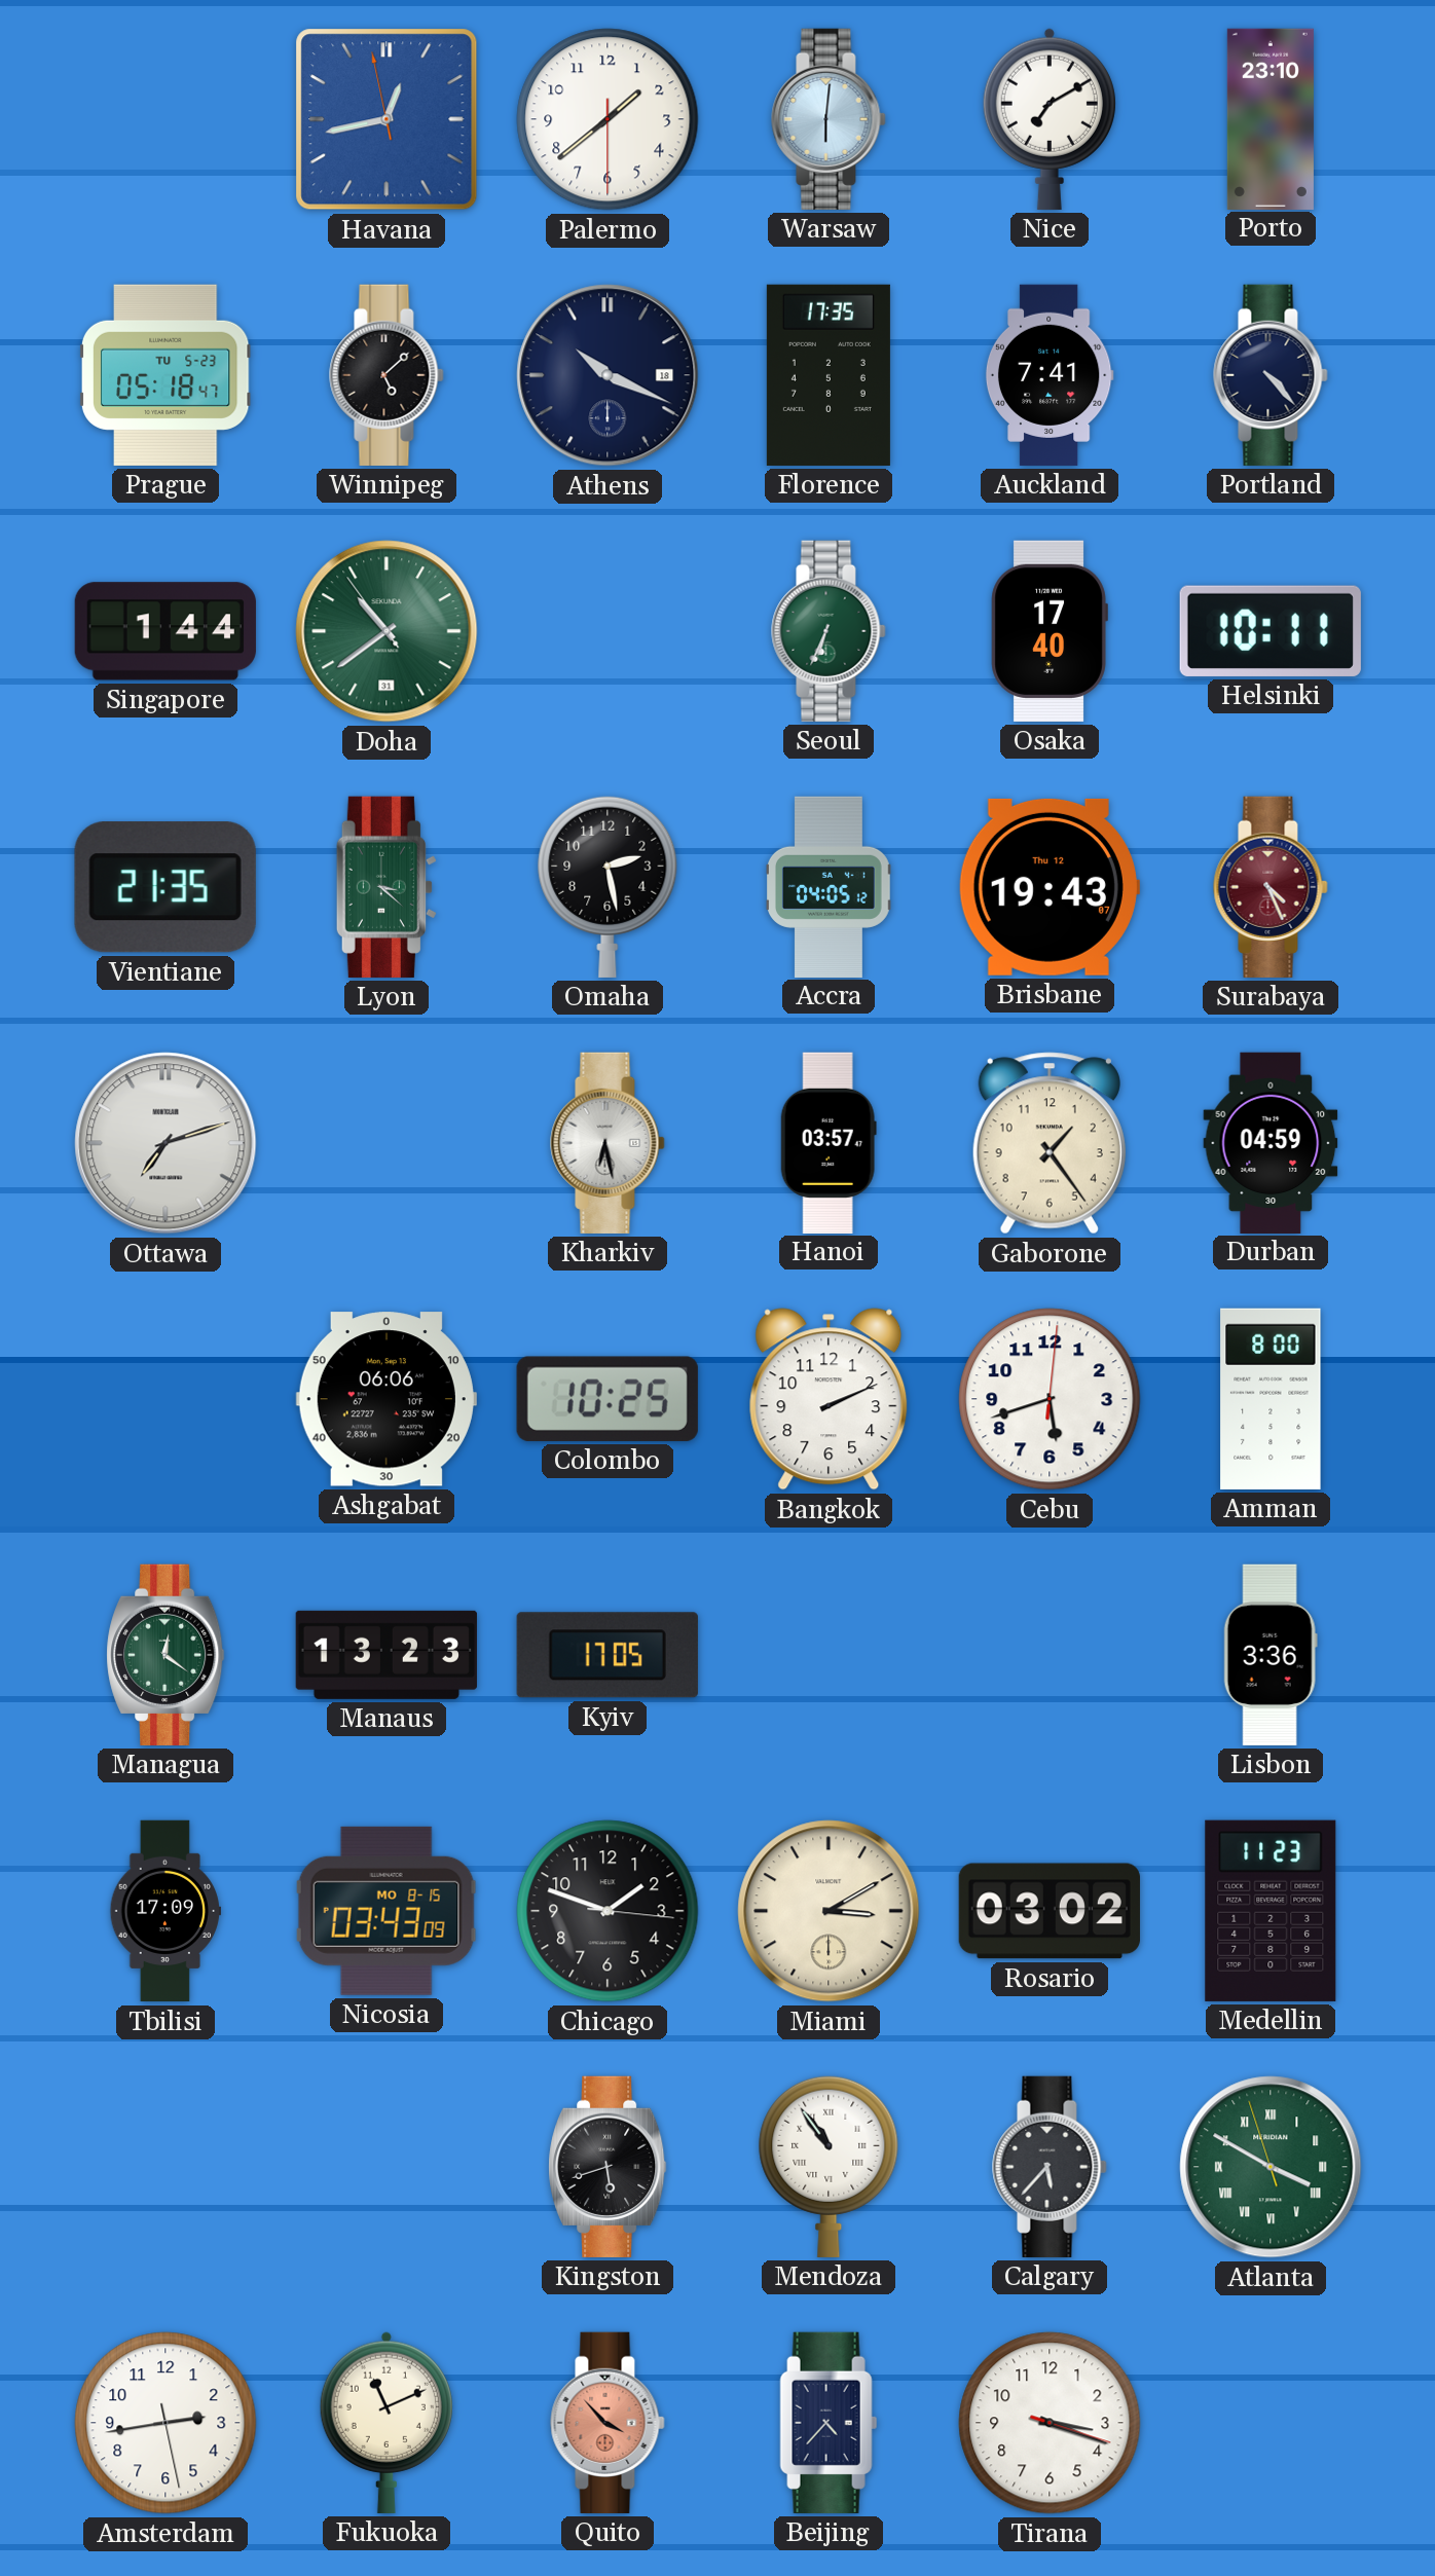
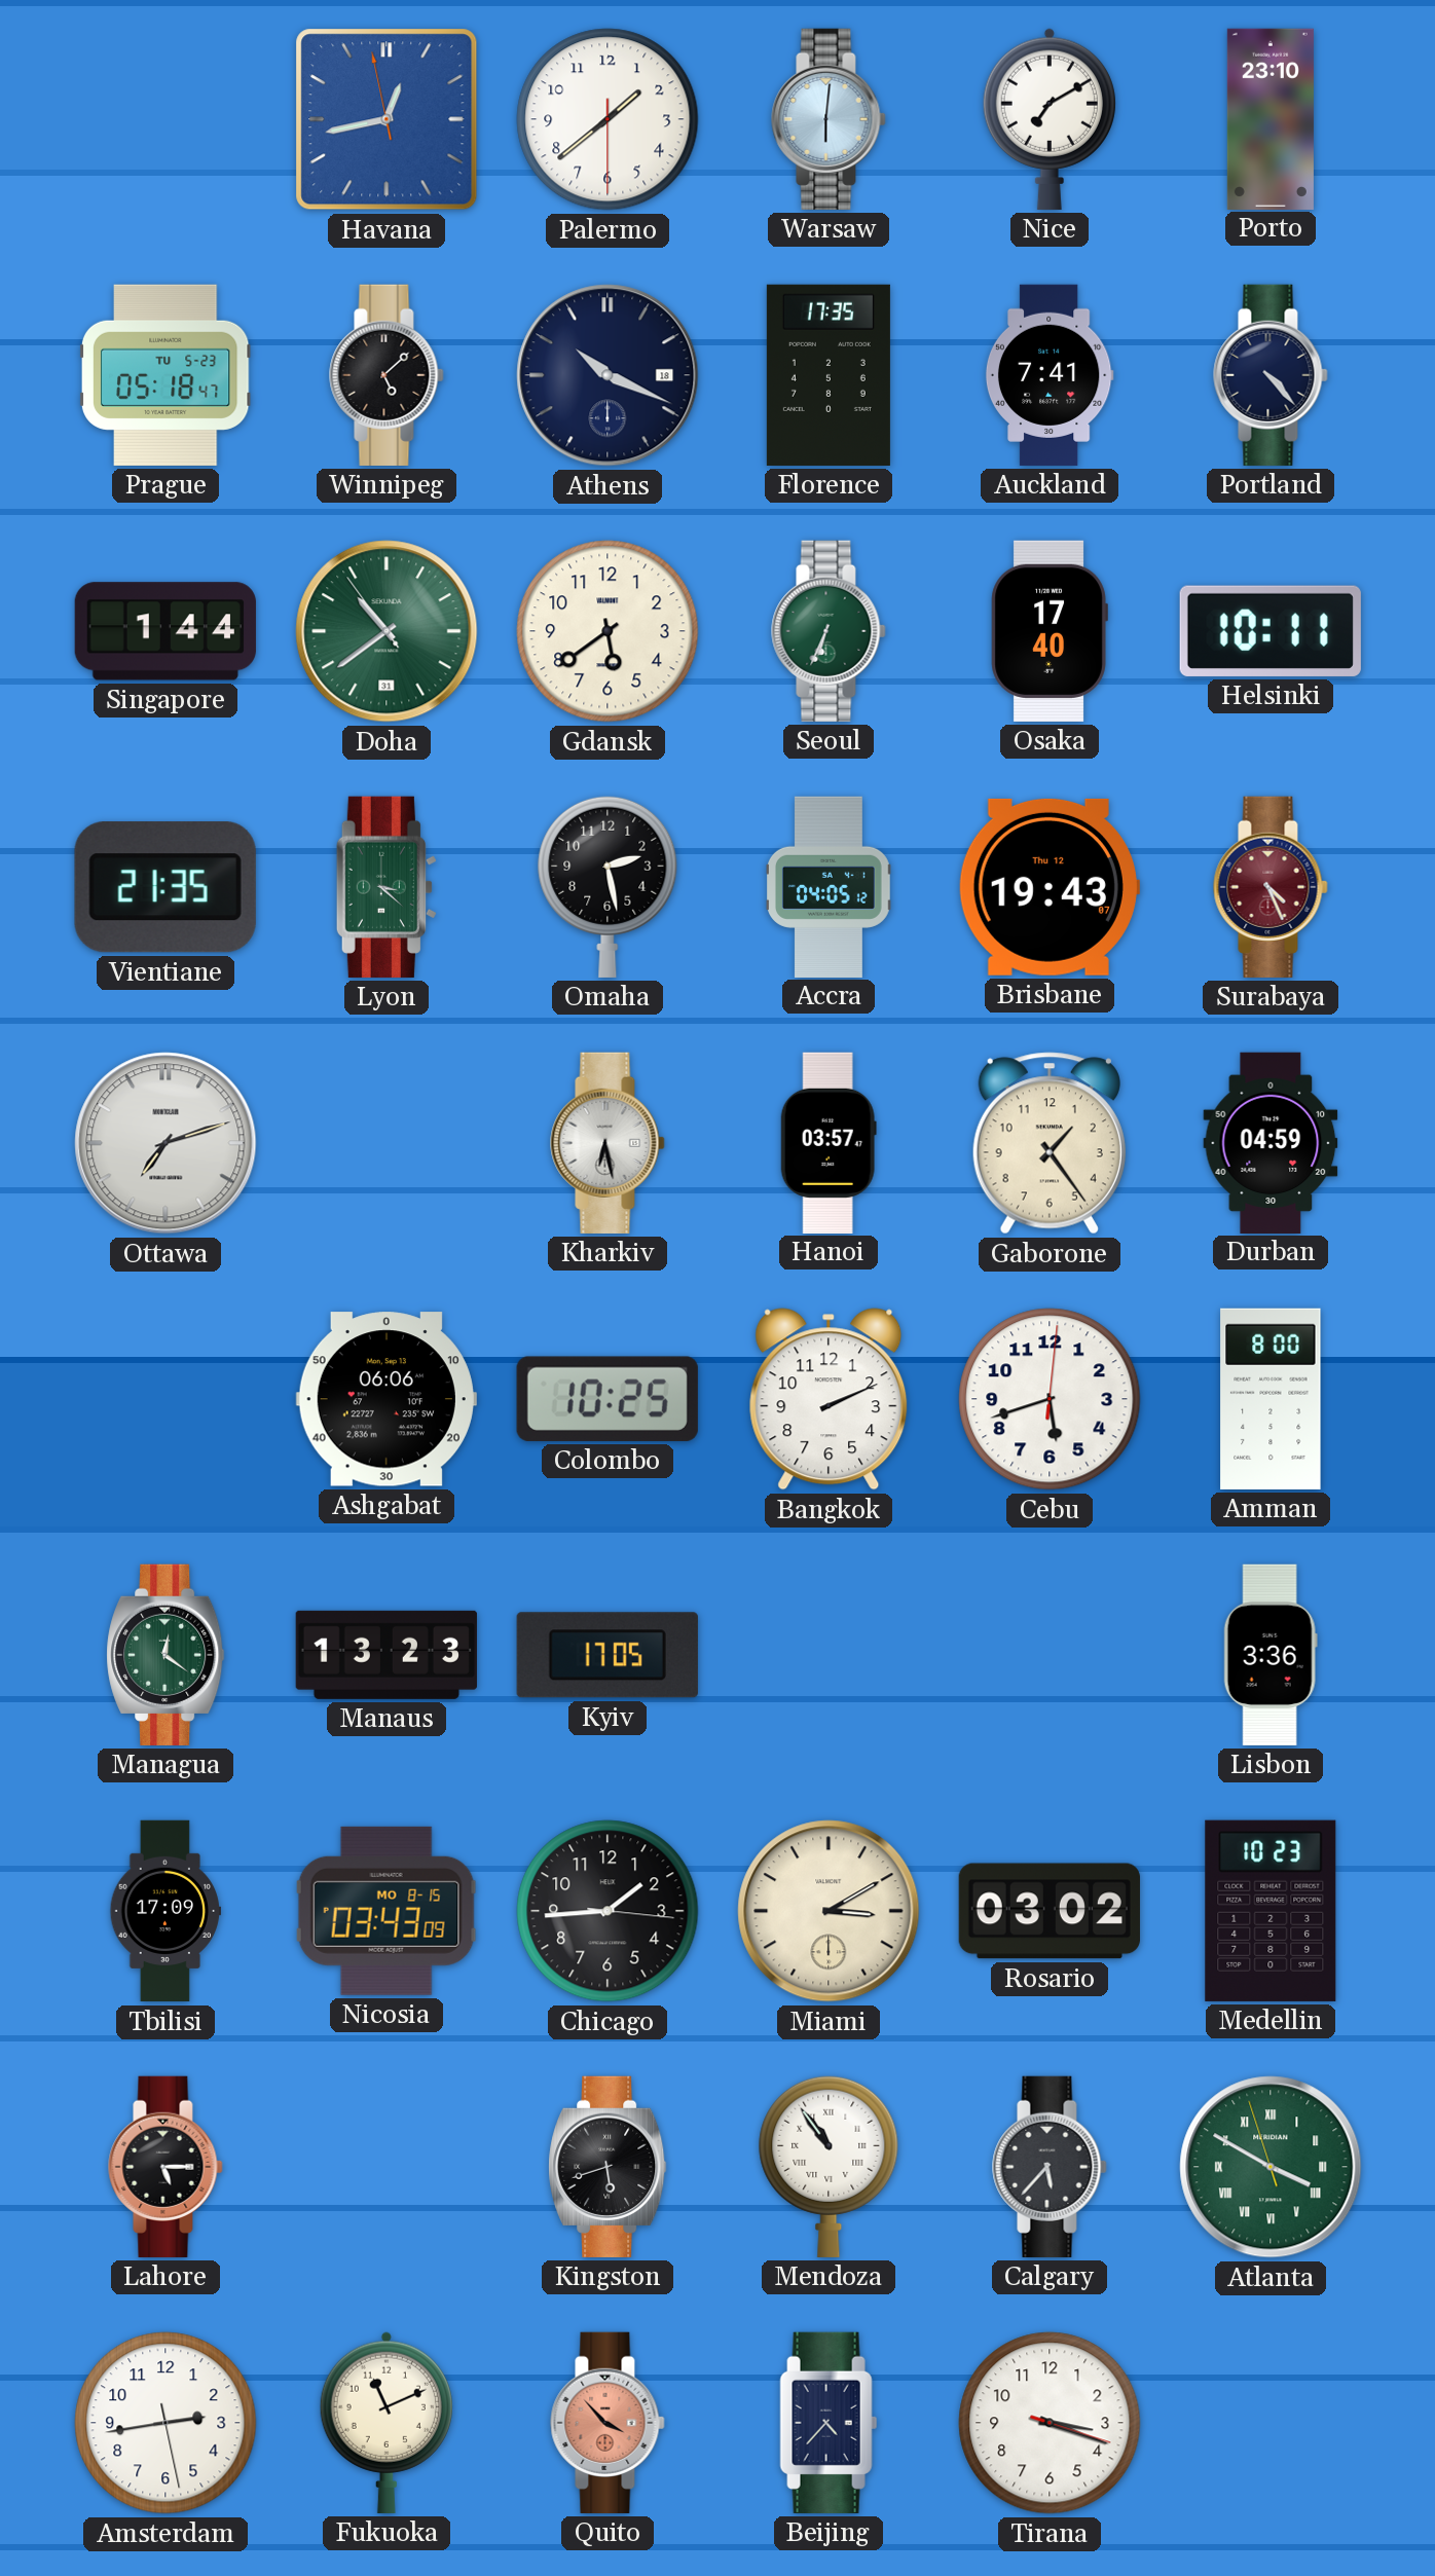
Gdansk: none -> 5:39
Chicago: 1:48 -> 1:44
Medellin: 11:23 -> 10:23
Lahore: none -> 5:15
